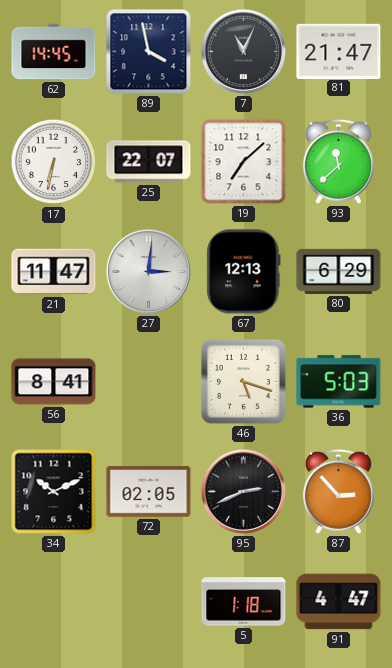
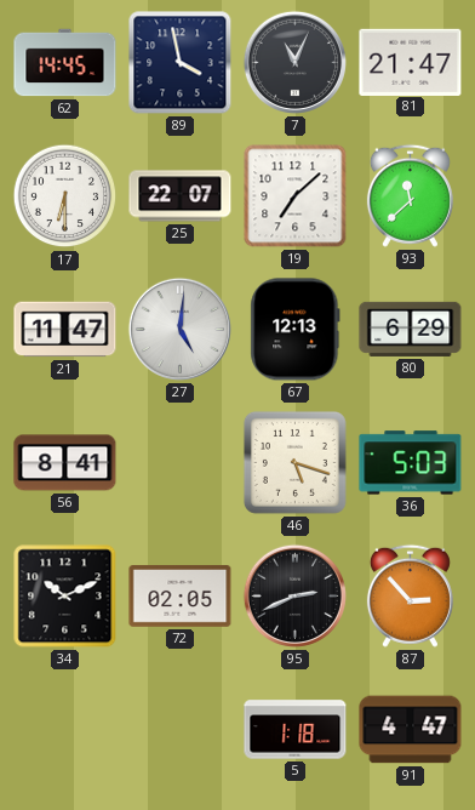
17: 6:32 -> 6:30
27: 3:01 -> 5:01
